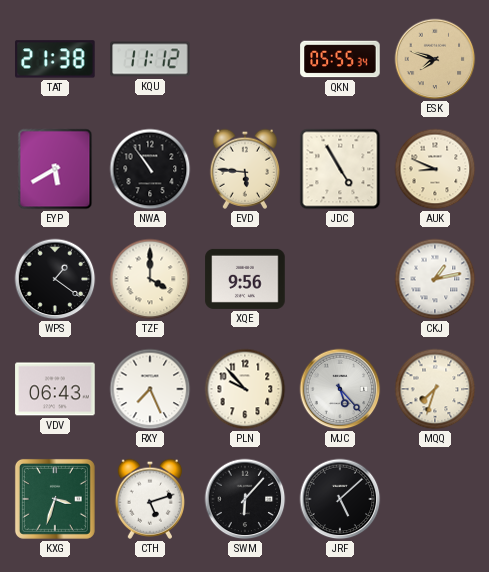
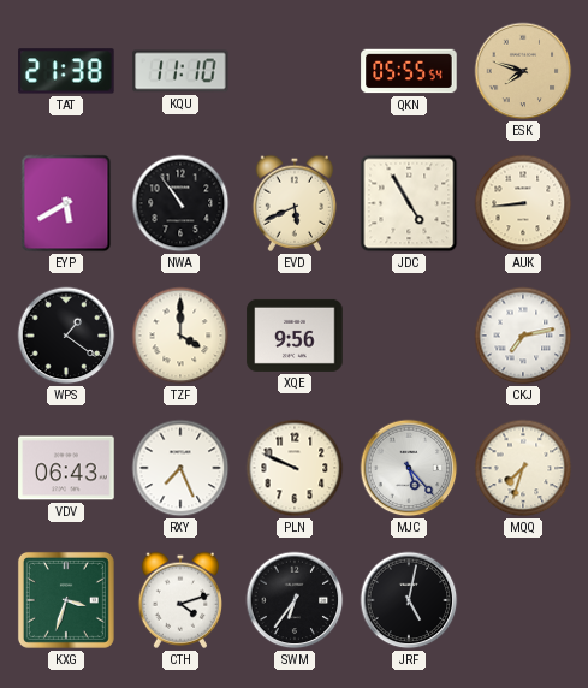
KQU: 11:12 -> 11:10
QKN: 05:55:34 -> 05:55:54
EVD: 5:46 -> 5:41
AUK: 8:49 -> 8:44
CKJ: 1:13 -> 7:13
PLN: 9:53 -> 9:49
CTH: 5:12 -> 4:12
SWM: 6:07 -> 6:36
JRF: 5:08 -> 5:02
